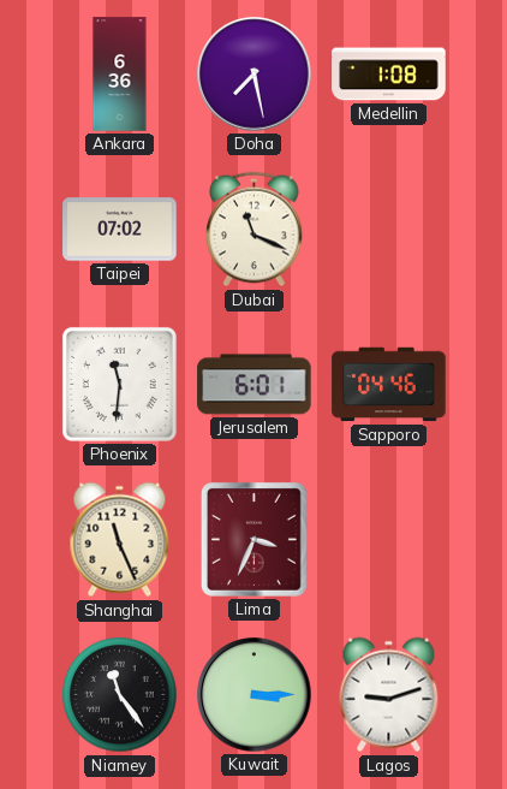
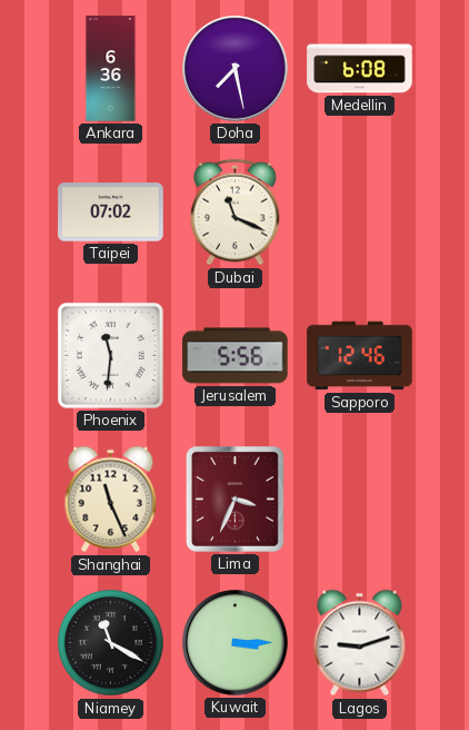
Medellin: 1:08 -> 6:08
Jerusalem: 6:01 -> 5:56
Sapporo: 04:46 -> 12:46
Niamey: 11:24 -> 11:20
